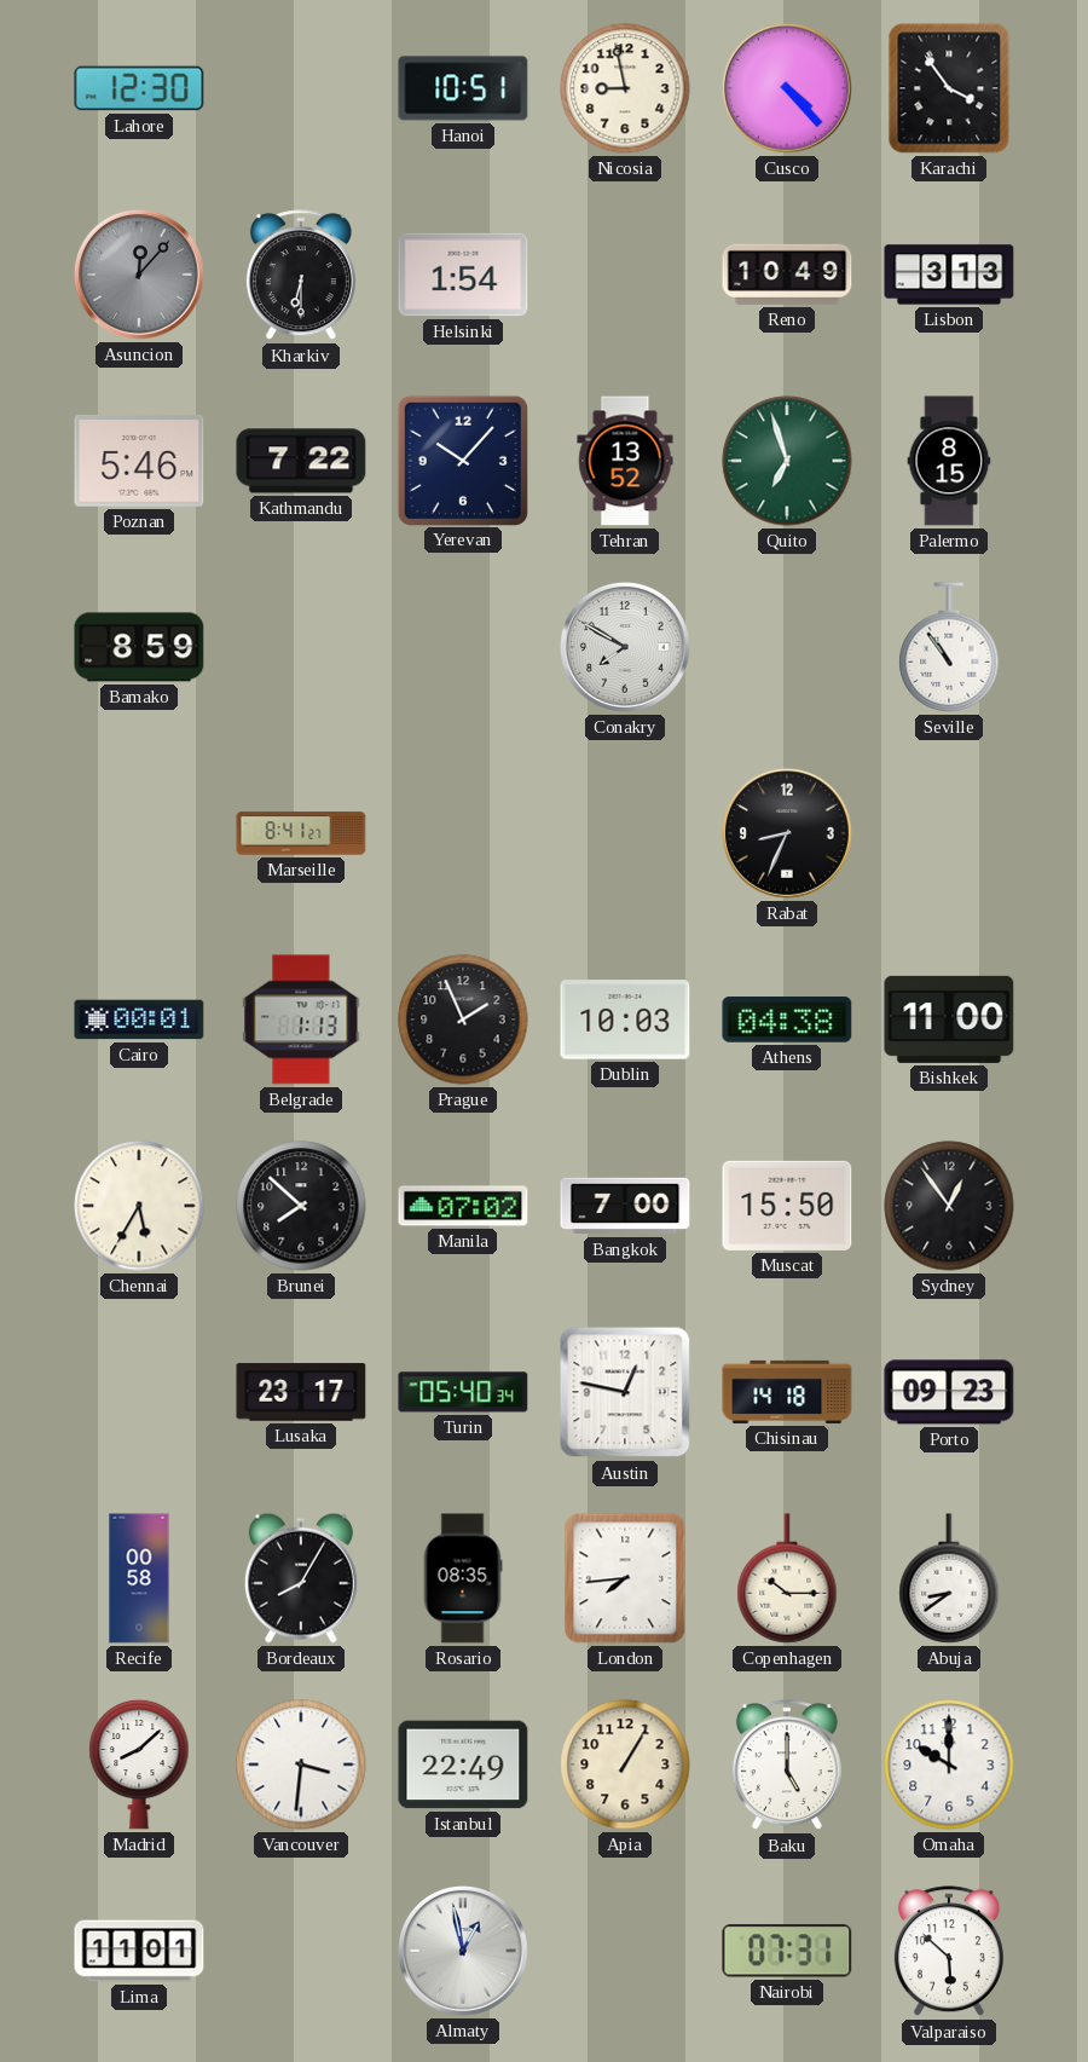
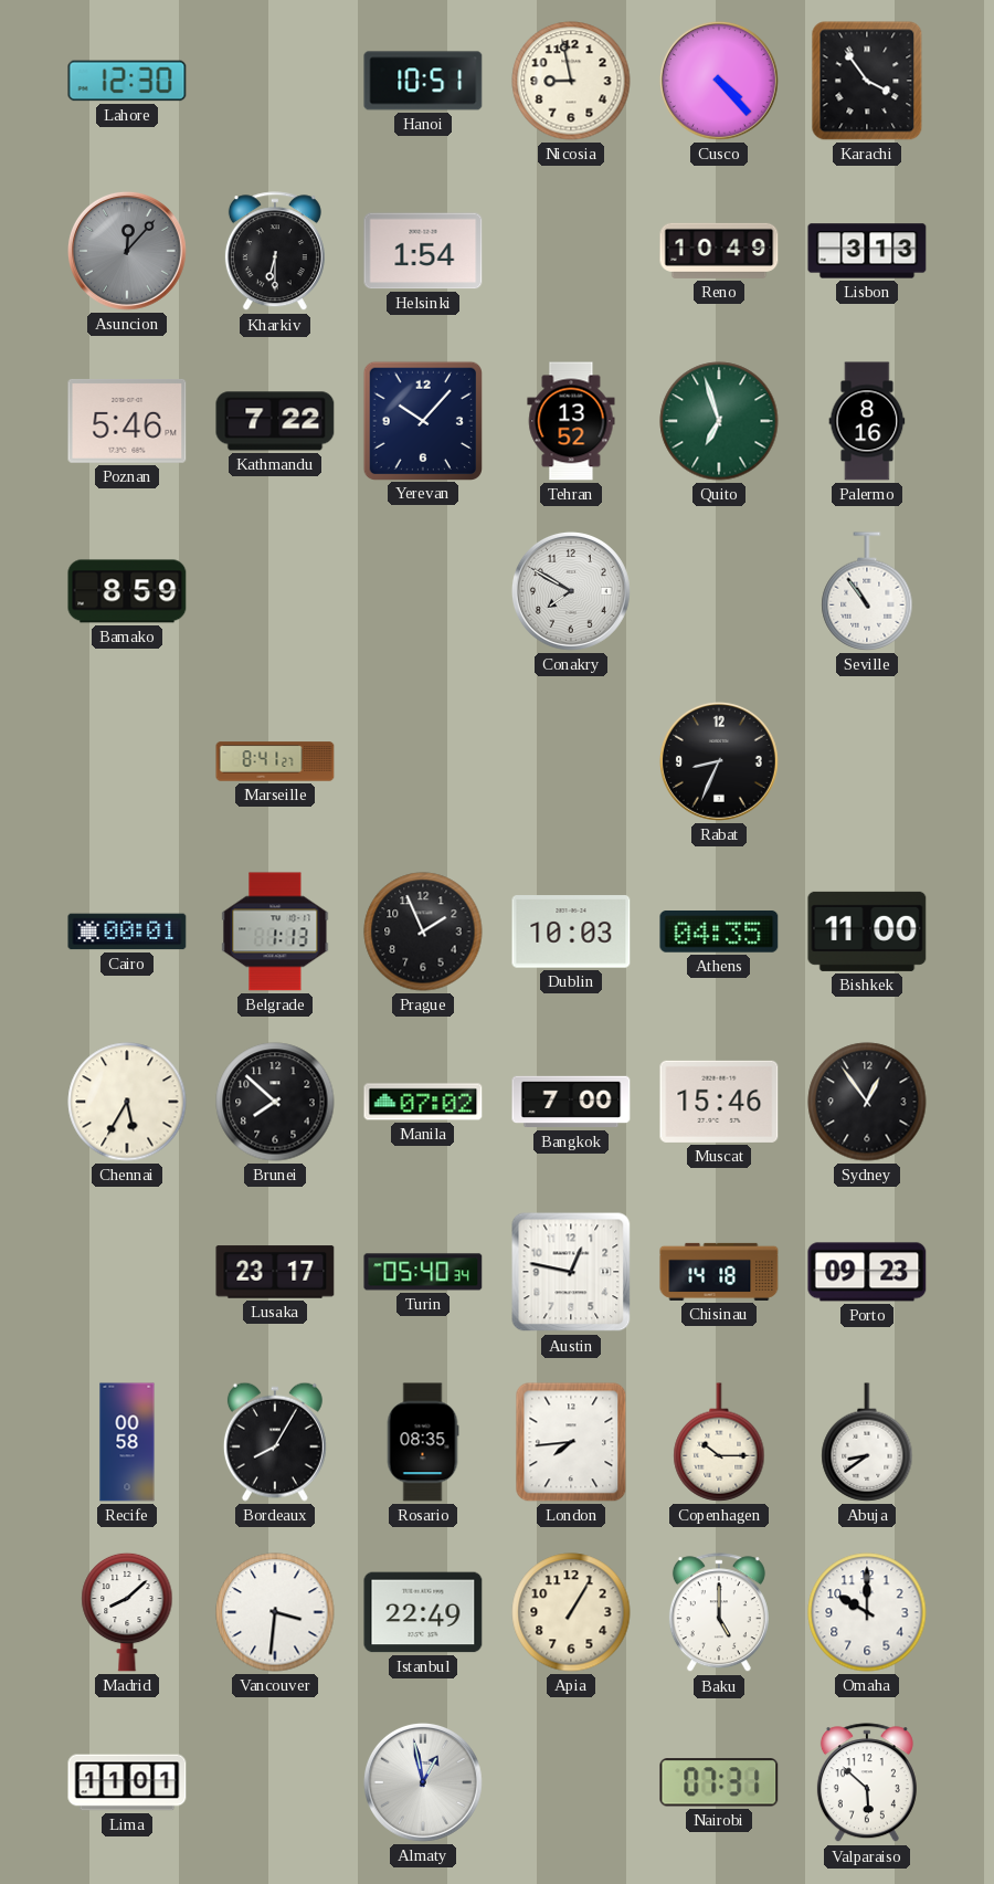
Palermo: 8:15 -> 8:16
Athens: 04:38 -> 04:35
Muscat: 15:50 -> 15:46
